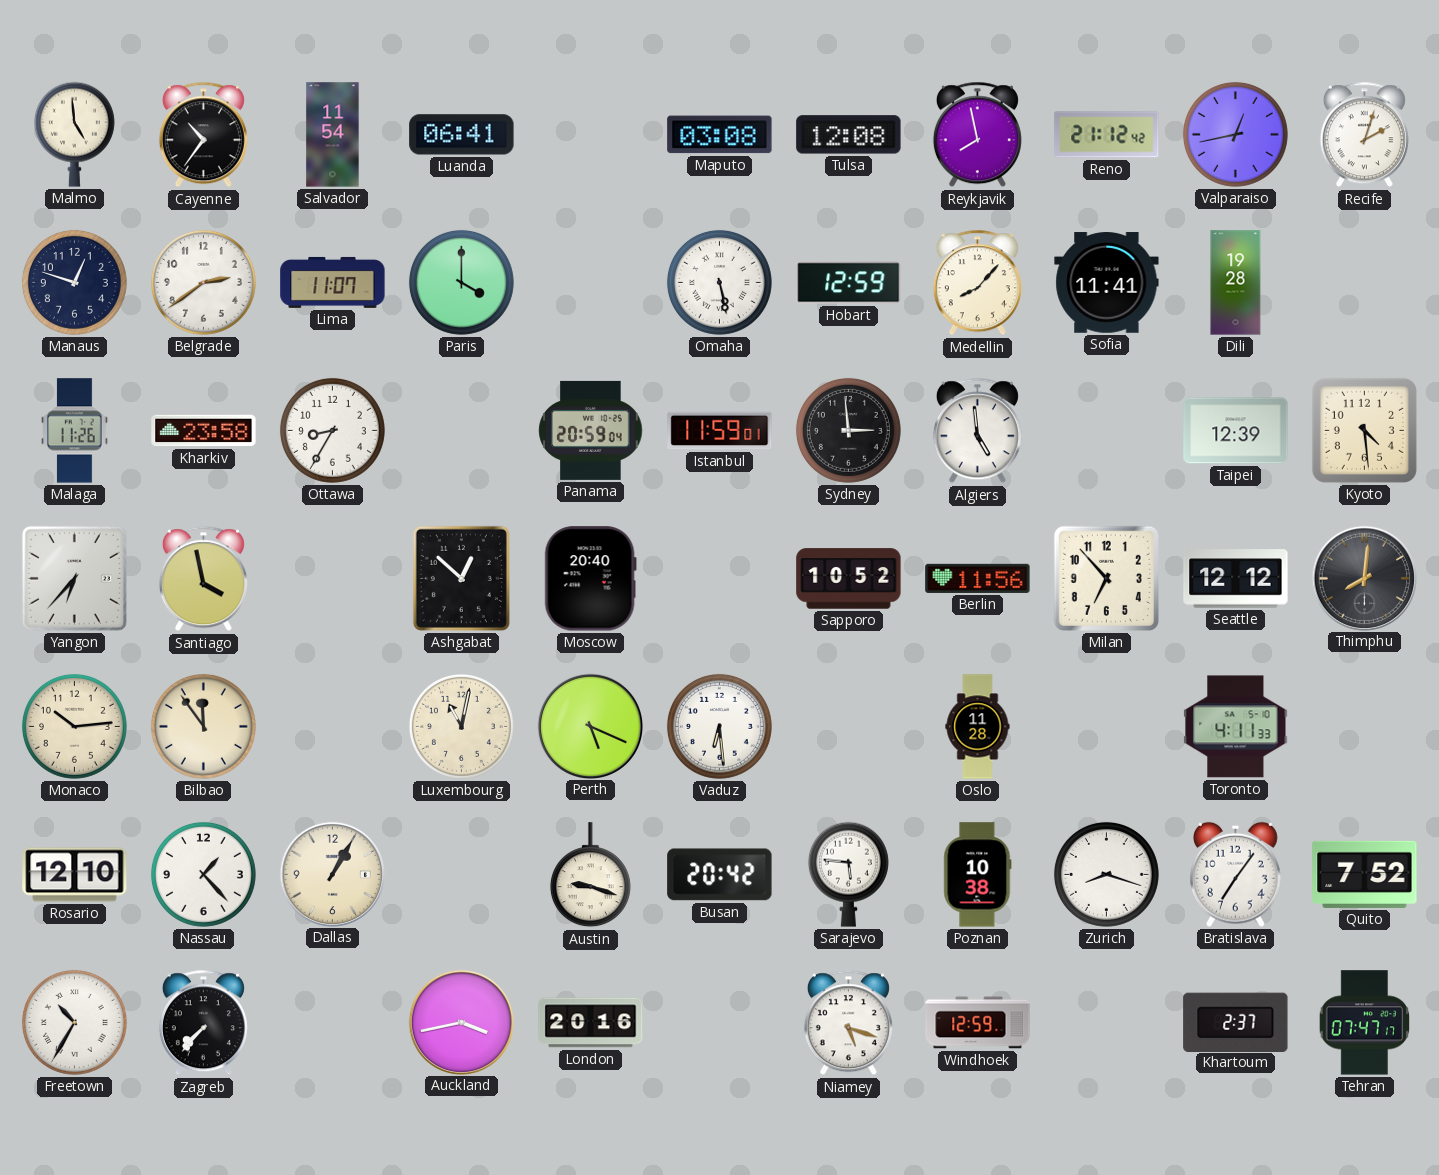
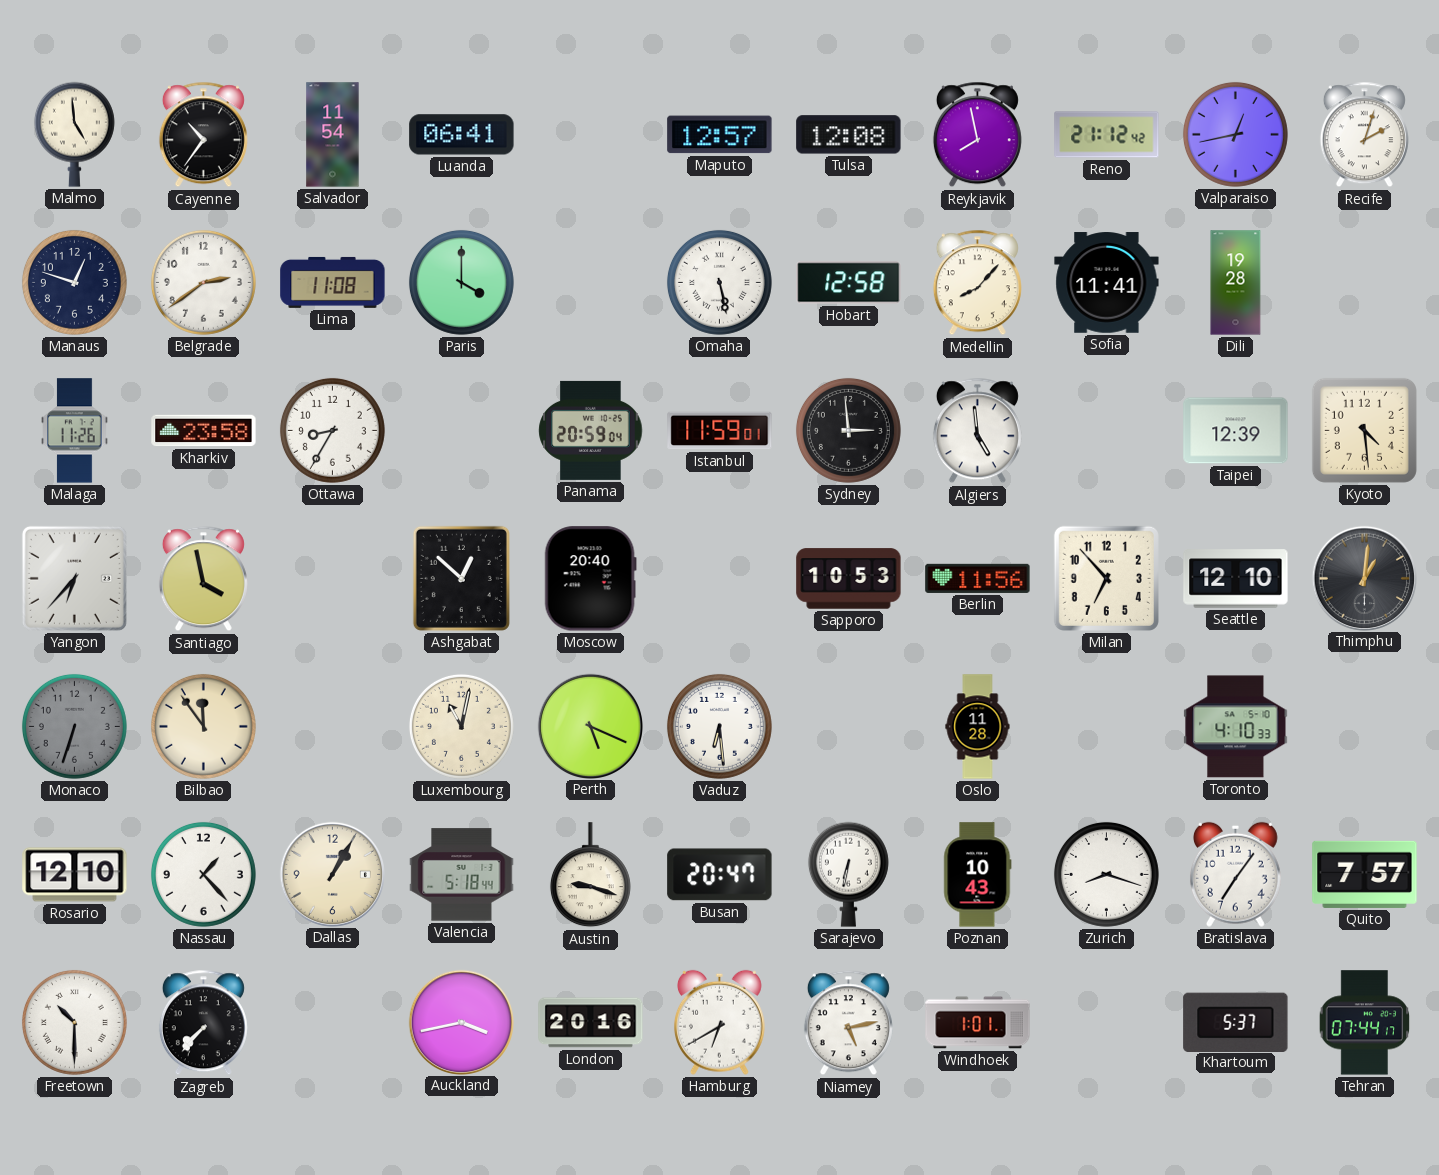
Maputo: 03:08 -> 12:57
Lima: 11:07 -> 11:08
Hobart: 12:59 -> 12:58
Sapporo: 10:52 -> 10:53
Seattle: 12:12 -> 12:10
Thimphu: 8:01 -> 1:01
Monaco: 10:14 -> 6:33
Monaco dial: cream -> grey
Toronto: 4:11 -> 4:10
Valencia: none -> 5:18
Busan: 20:42 -> 20:47
Sarajevo: 5:46 -> 6:32
Poznan: 10:38 -> 10:43
Quito: 7:52 -> 7:57
Freetown: 10:35 -> 10:30
Hamburg: none -> 6:40
Niamey: 5:18 -> 5:13
Windhoek: 12:59 -> 1:01
Khartoum: 2:37 -> 5:37
Tehran: 07:47 -> 07:44
